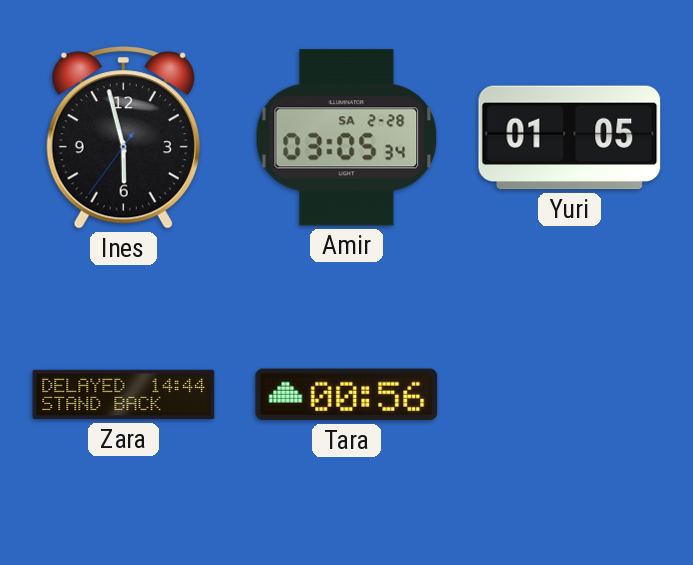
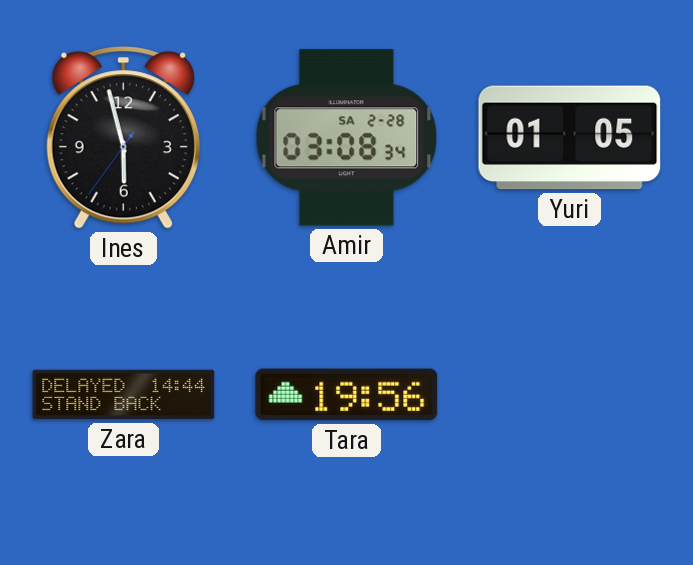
Amir: 03:05 -> 03:08
Tara: 00:56 -> 19:56
